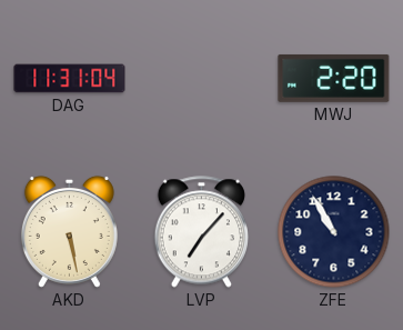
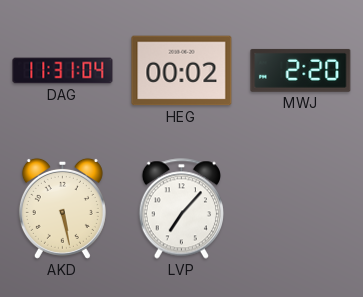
HEG: none -> 00:02
ZFE: 10:55 -> none
